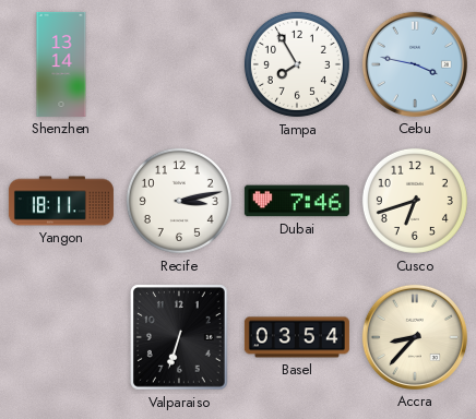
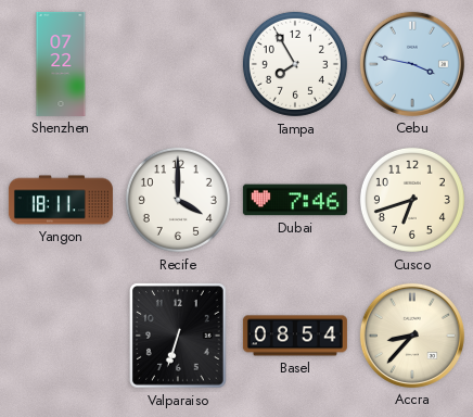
Shenzhen: 13:14 -> 07:22
Recife: 3:13 -> 4:00
Basel: 03:54 -> 08:54
